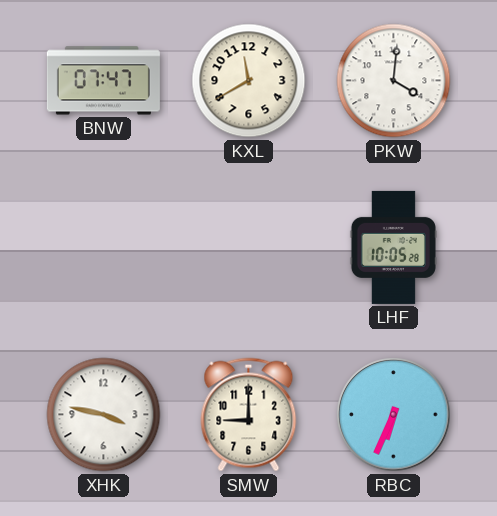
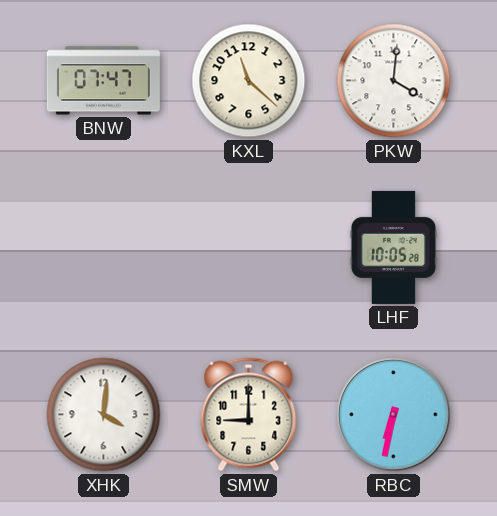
KXL: 11:40 -> 11:22
XHK: 3:47 -> 4:01
RBC: 6:34 -> 6:32
